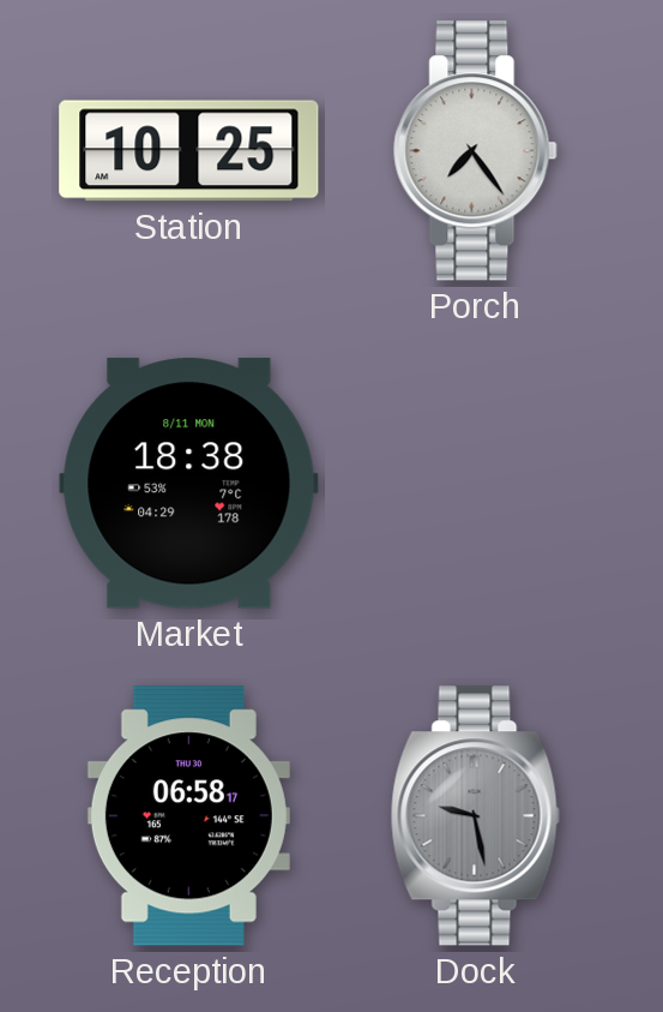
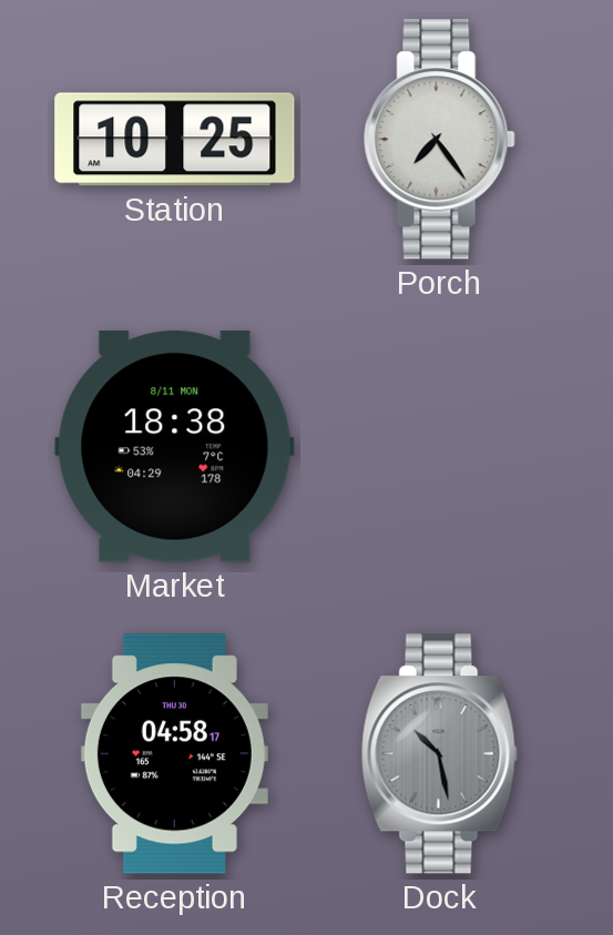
Reception: 06:58 -> 04:58
Dock: 9:28 -> 10:28
